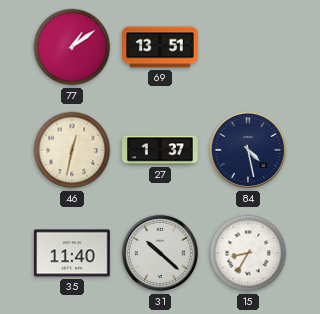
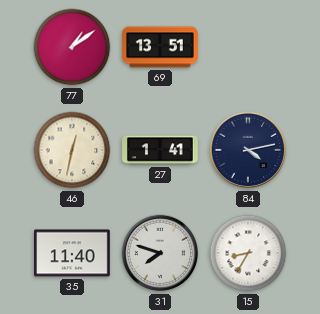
27: 1:37 -> 1:41
84: 4:28 -> 4:13
31: 10:22 -> 7:48
